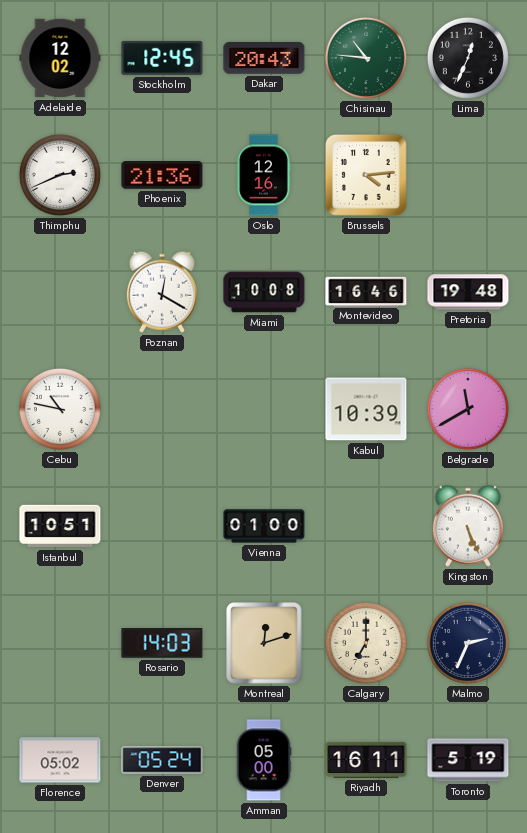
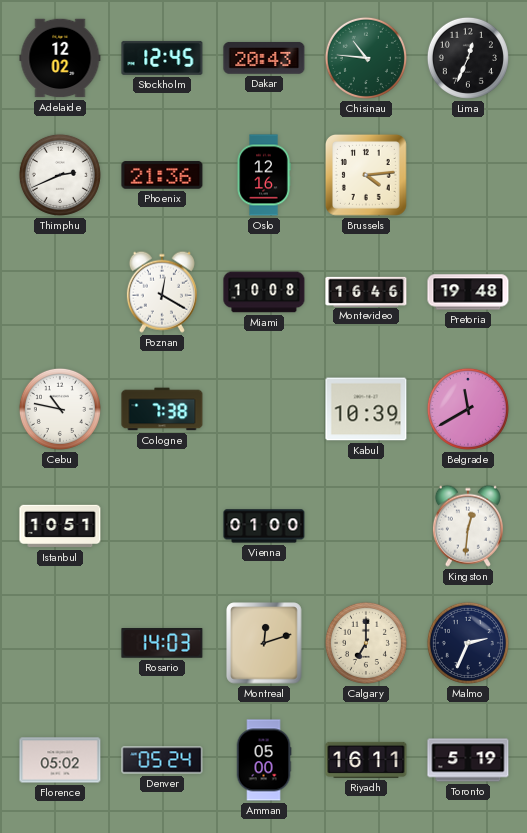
Cologne: none -> 7:38
Kingston: 5:26 -> 12:31
